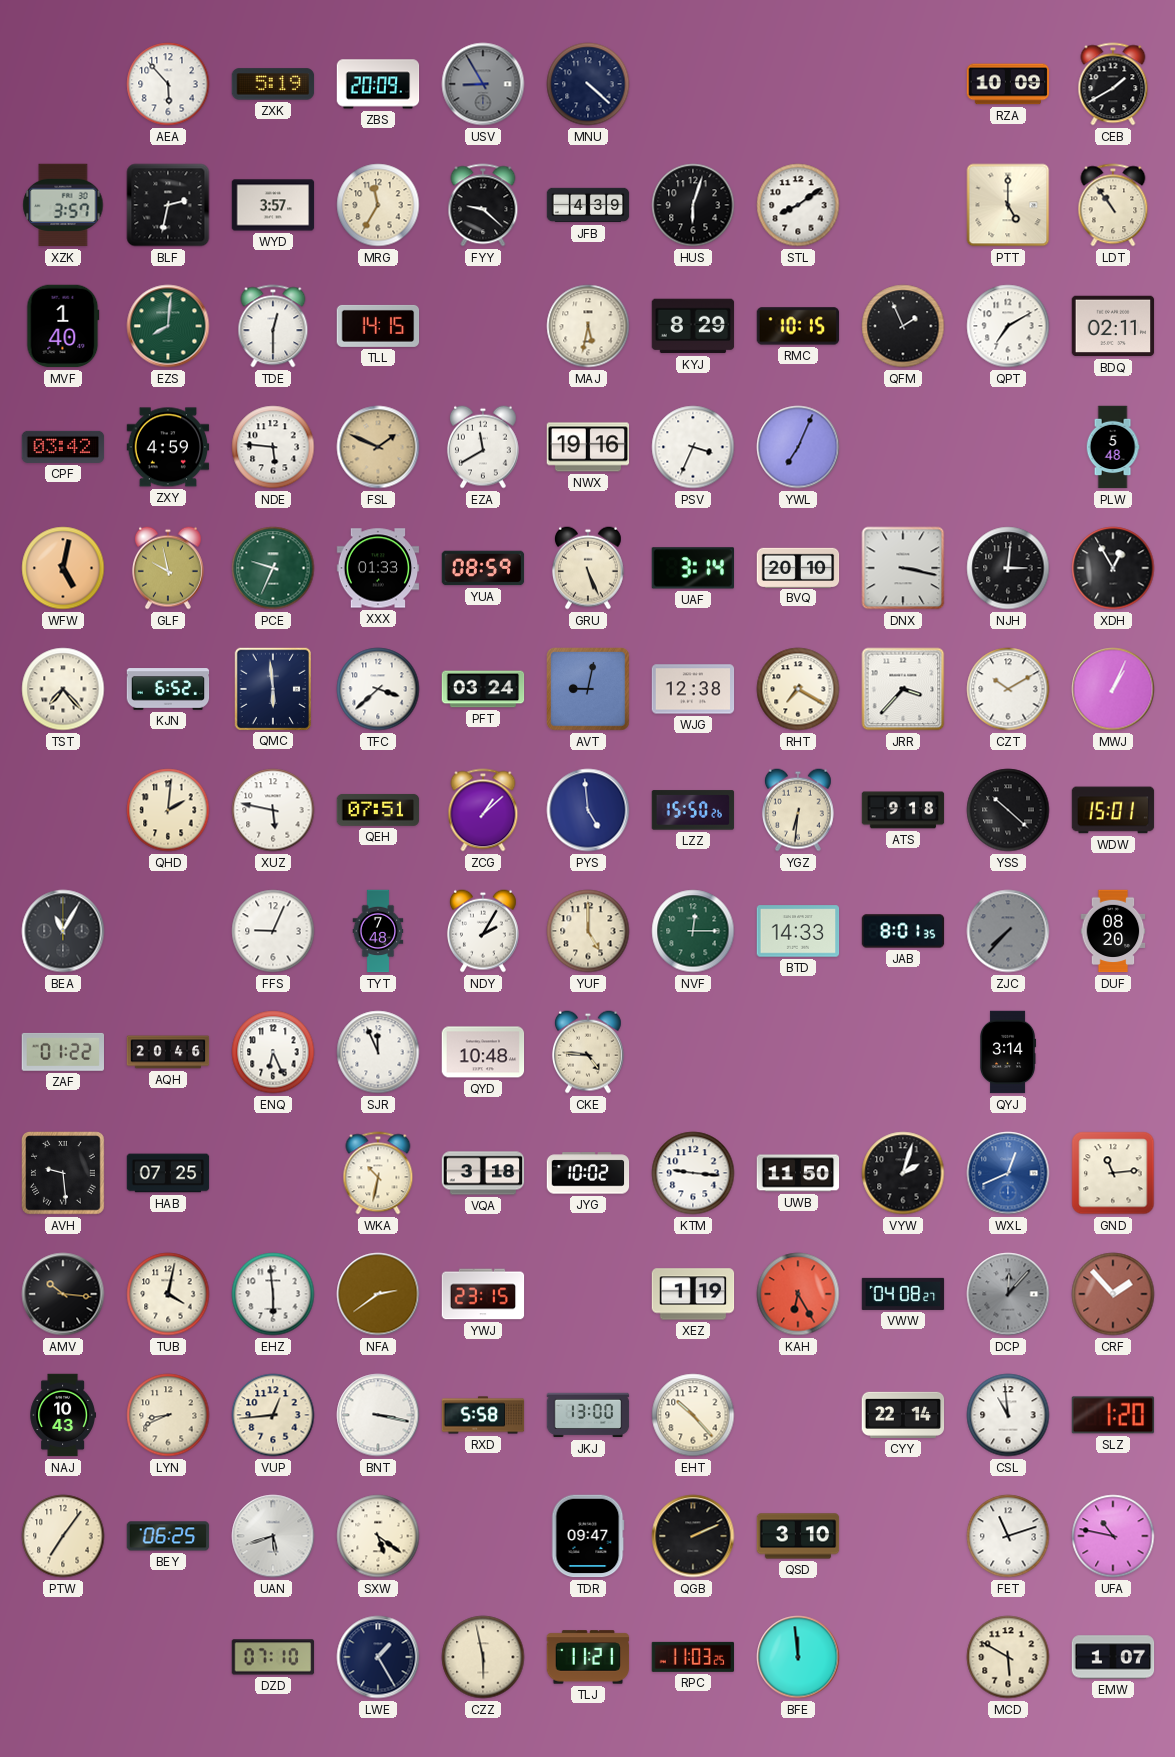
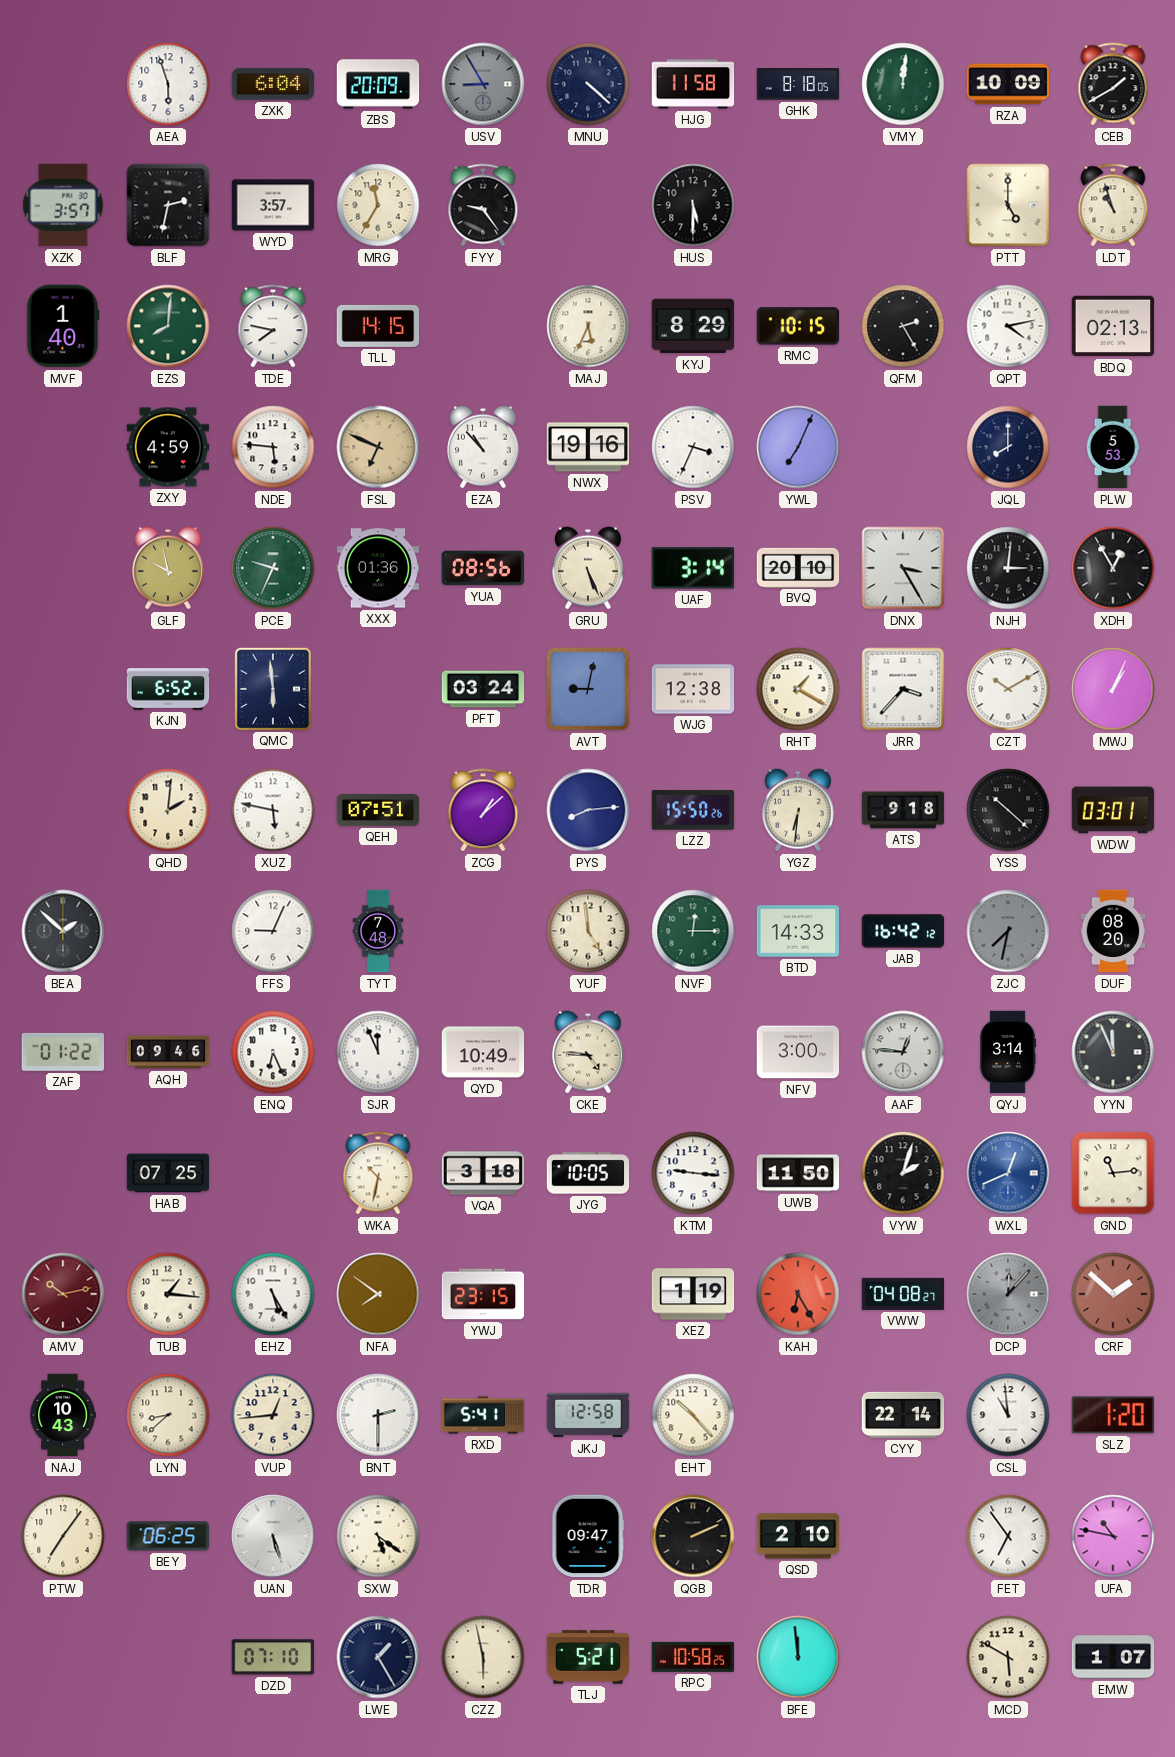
AEA: 5:53 -> 5:57
ZXK: 5:19 -> 6:04
HJG: none -> 11:58
GHK: none -> 8:18
VMY: none -> 12:01
FYY: 9:22 -> 9:24
JFB: 4:39 -> none
HUS: 6:03 -> 5:30
STL: 8:09 -> none
LDT: 10:54 -> 10:57
TDE: 12:30 -> 7:47
MAJ: 5:32 -> 5:34
QFM: 1:56 -> 2:25
QPT: 7:10 -> 4:13
BDQ: 02:11 -> 02:13
CPF: 03:42 -> none
FSL: 1:49 -> 6:49
EZA: 11:40 -> 10:53
JQL: none -> 8:00
PLW: 5:48 -> 5:53
WFW: 5:02 -> none
XXX: 01:33 -> 01:36
YUA: 08:59 -> 08:56
DNX: 3:17 -> 3:25
TST: 7:23 -> none
TFC: 3:38 -> none
RHT: 7:20 -> 1:20
PYS: 4:59 -> 8:14
WDW: 15:01 -> 03:01
BEA: 11:05 -> 1:52
NDY: 2:05 -> none
YUF: 5:00 -> 4:59
JAB: 8:01 -> 16:42
ZJC: 7:37 -> 7:32
AQH: 20:46 -> 09:46
QYD: 10:48 -> 10:49
NFV: none -> 3:00
AAF: none -> 12:46
YYN: none -> 11:56
AVH: 9:29 -> none
JYG: 10:02 -> 10:05
AMV: 10:16 -> 10:13
AMV dial: black -> burgundy
TUB: 4:02 -> 1:16
EHZ: 5:59 -> 5:25
NFA: 2:39 -> 7:51
CRF: 1:53 -> 1:52
LYN: 8:41 -> 8:38
BNT: 3:17 -> 2:30
RXD: 5:58 -> 5:41
JKJ: 13:00 -> 12:58
UAN: 5:42 -> 5:27
QSD: 3:10 -> 2:10
FET: 11:12 -> 6:54
TLJ: 11:21 -> 5:21
RPC: 11:03 -> 10:58
